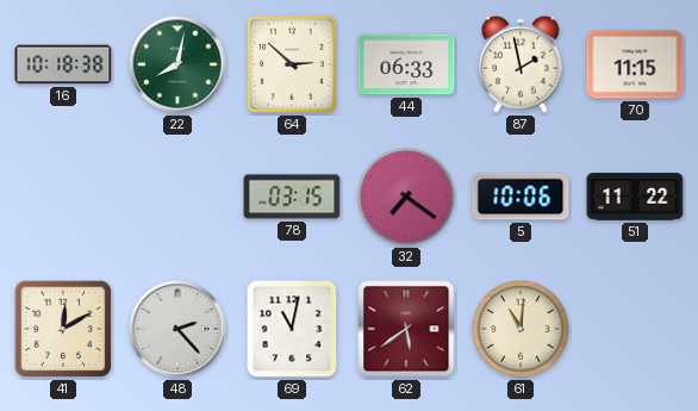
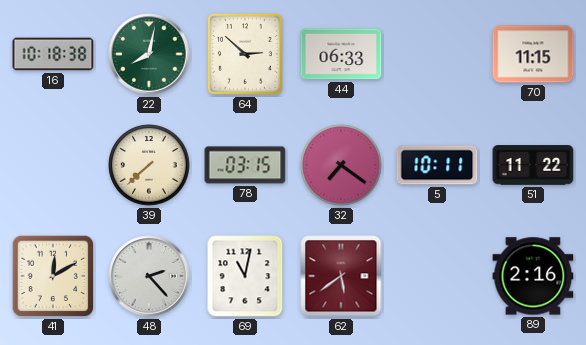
87: 1:58 -> none
39: none -> 7:38
5: 10:06 -> 10:11
61: 11:01 -> none
89: none -> 2:16
